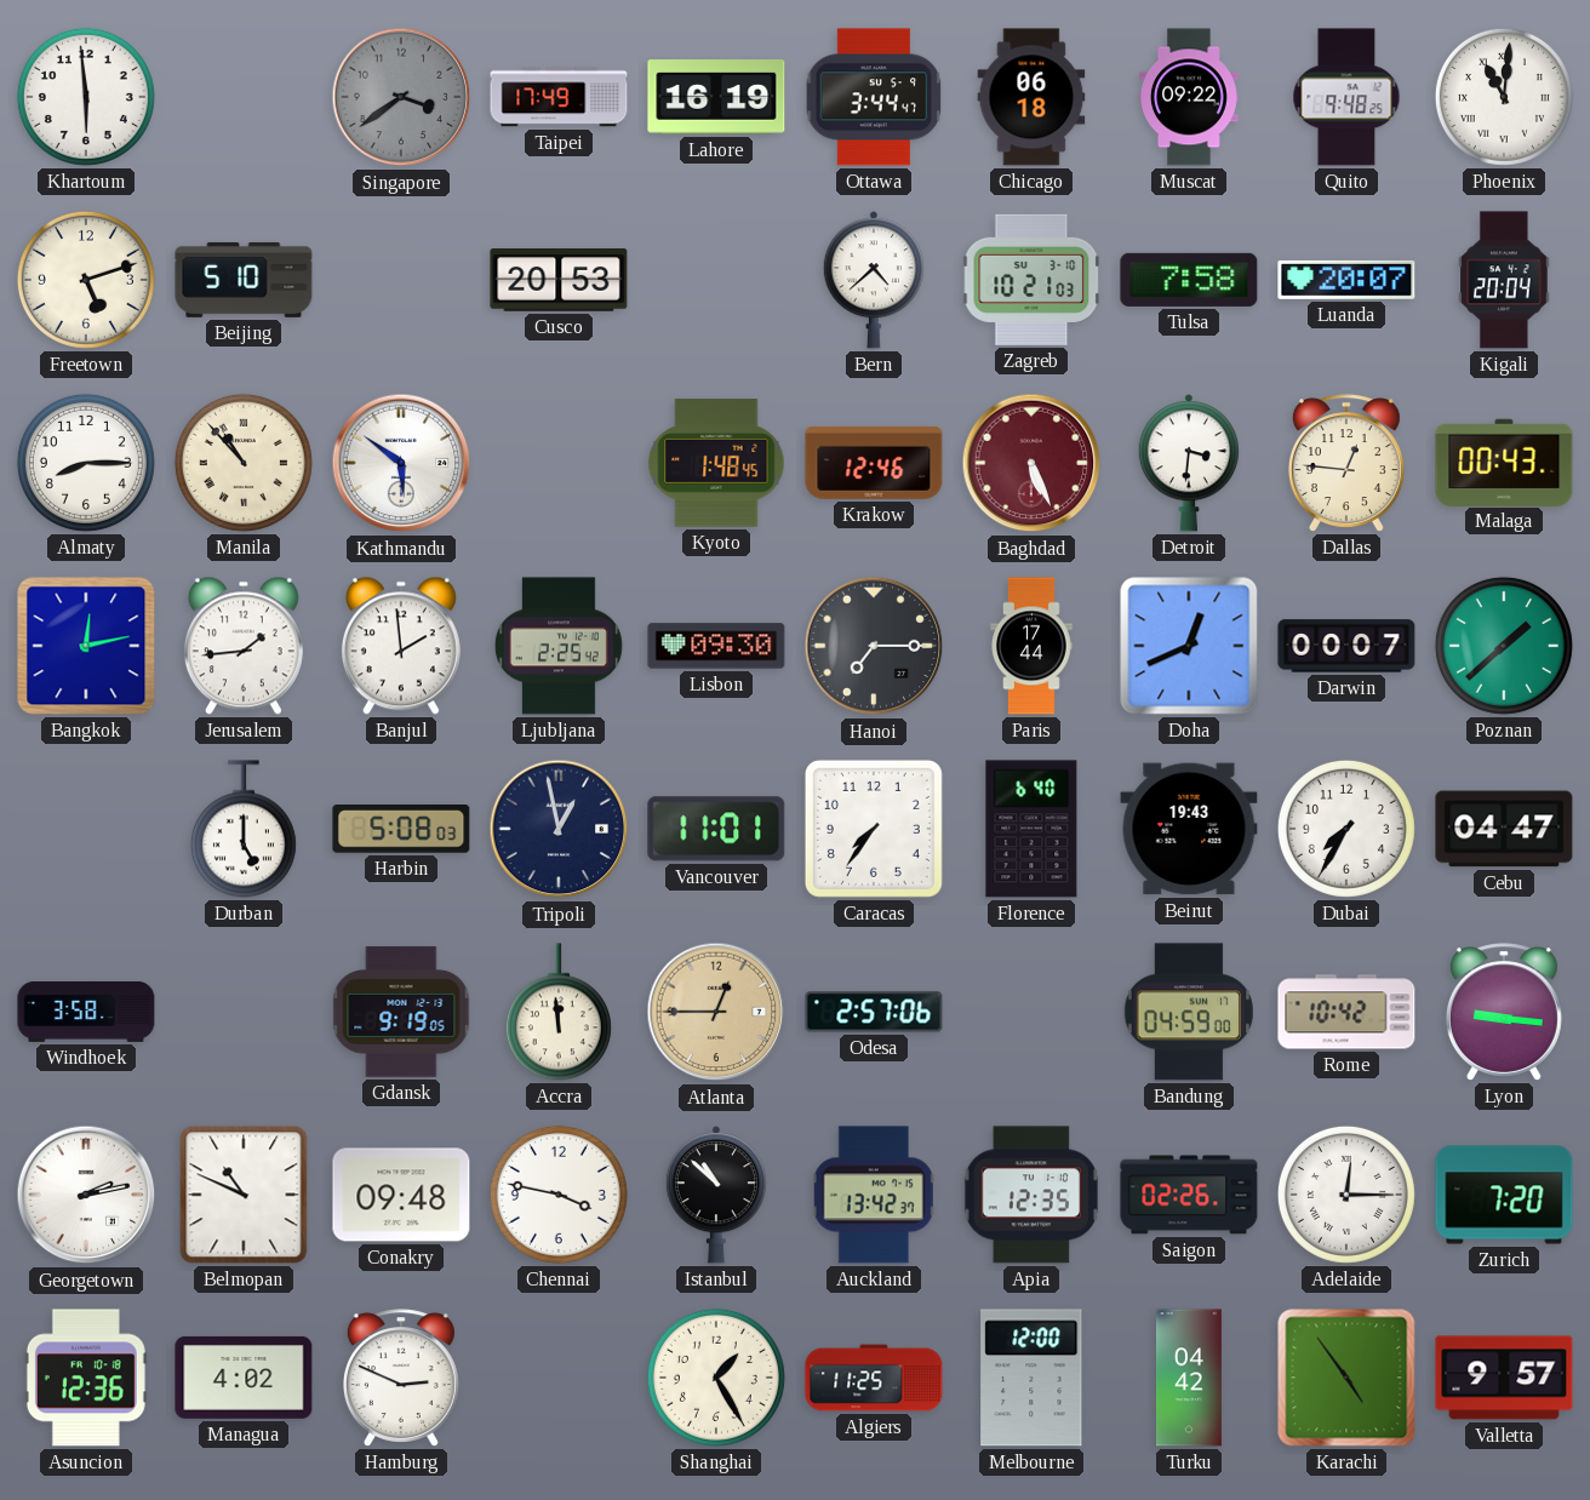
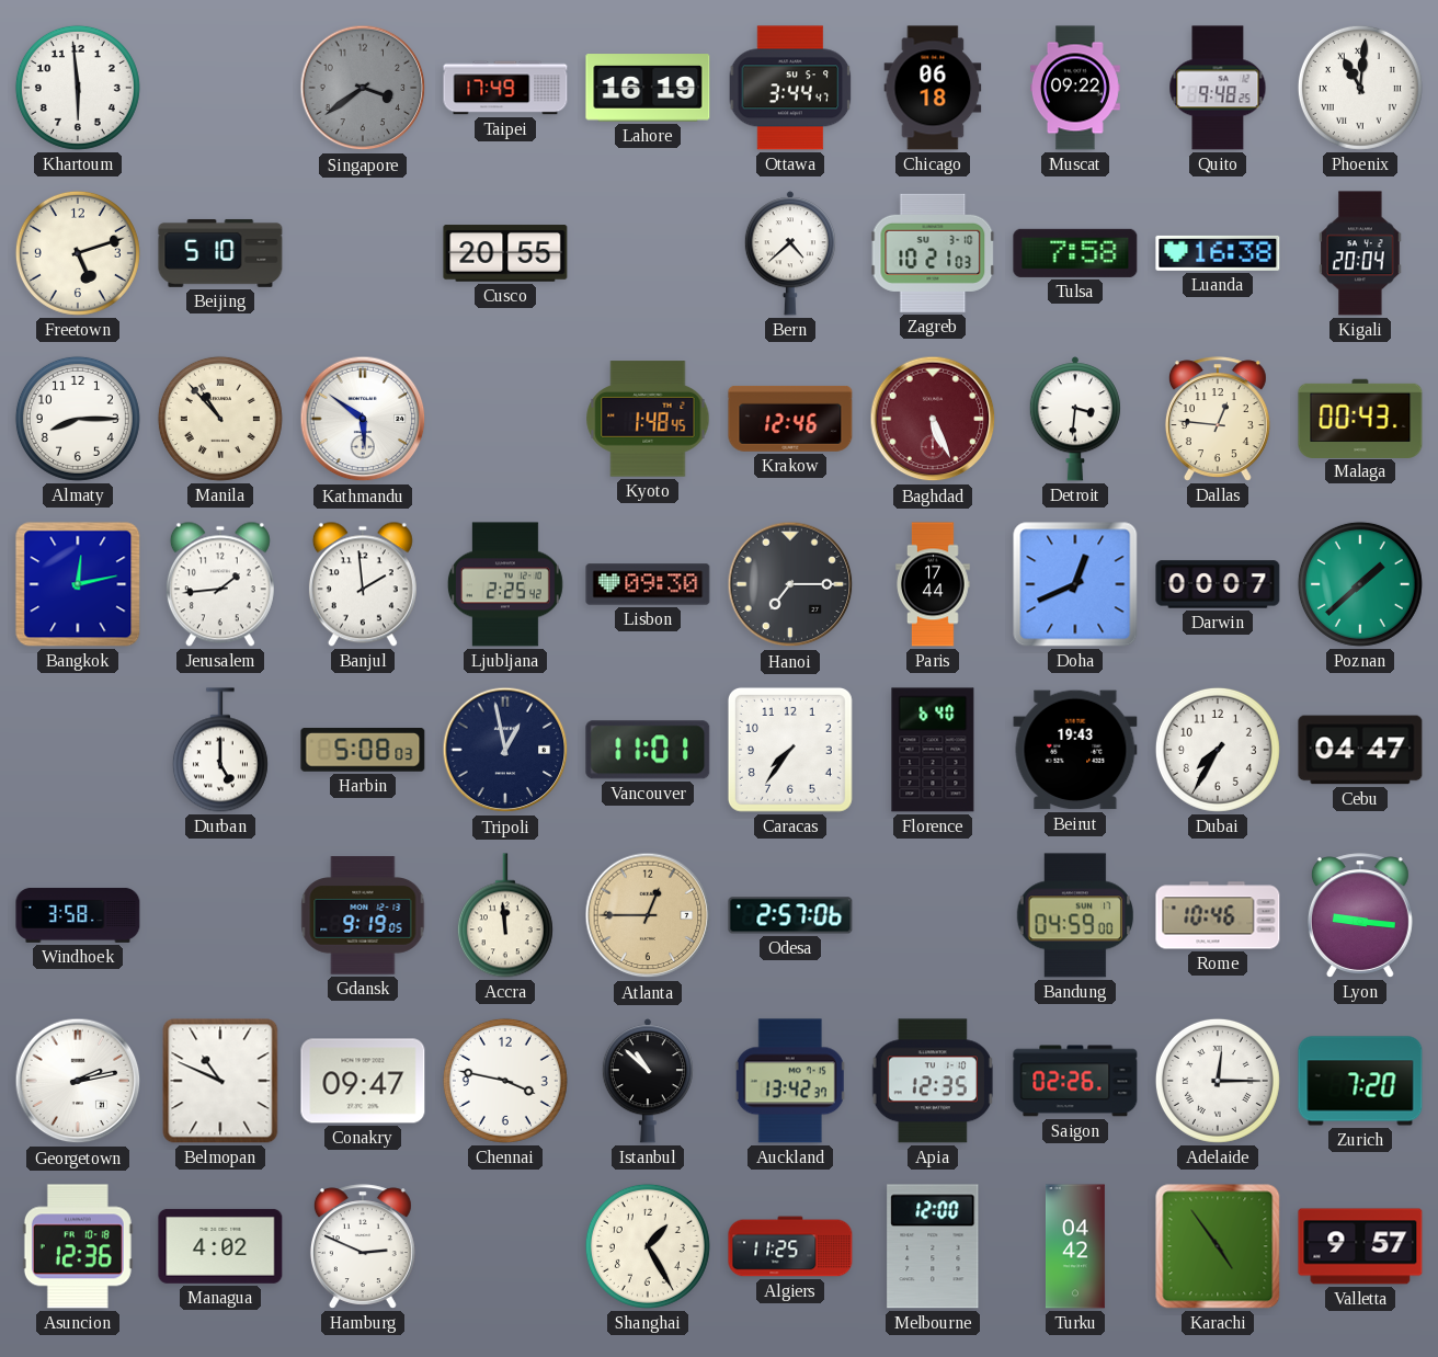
Cusco: 20:53 -> 20:55
Luanda: 20:07 -> 16:38
Rome: 10:42 -> 10:46
Conakry: 09:48 -> 09:47
